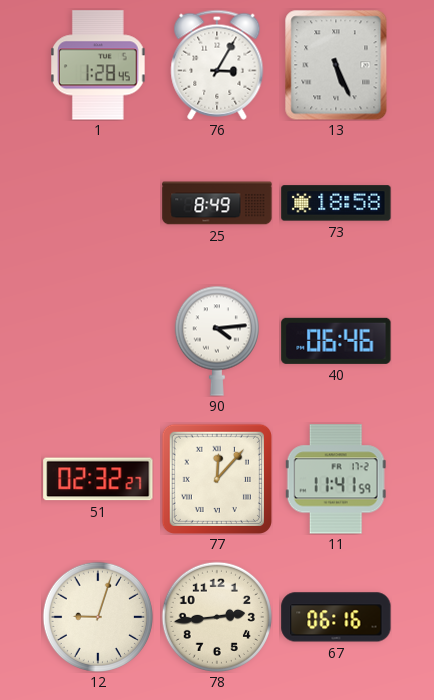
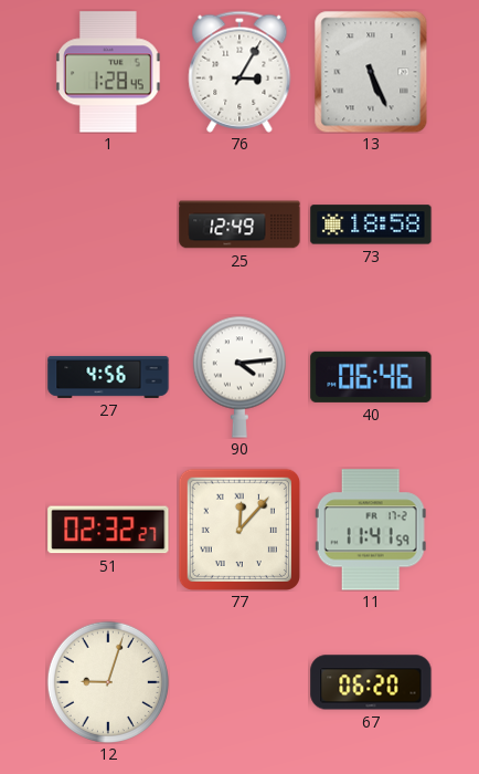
25: 8:49 -> 12:49
27: none -> 4:56
78: 2:44 -> none
67: 06:16 -> 06:20
